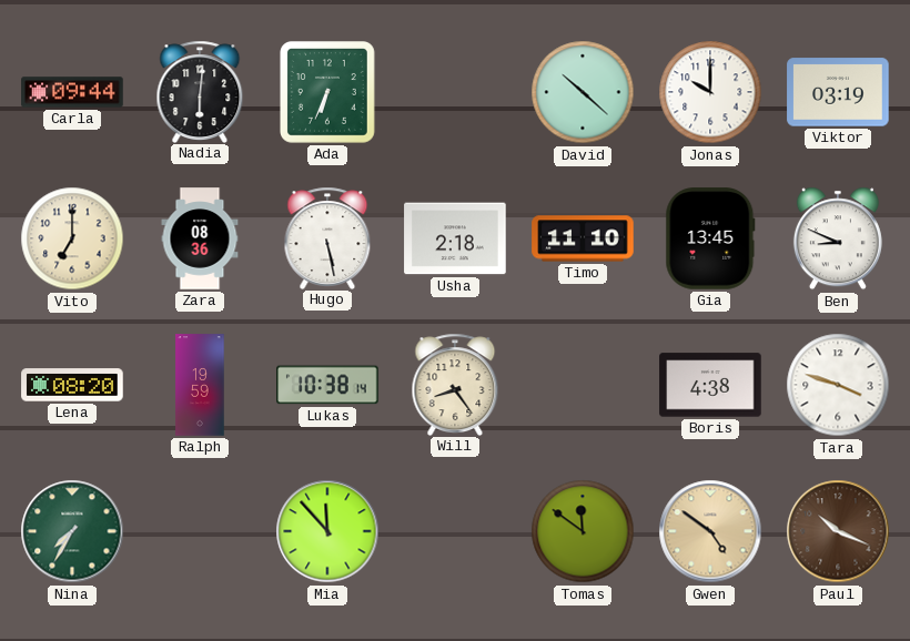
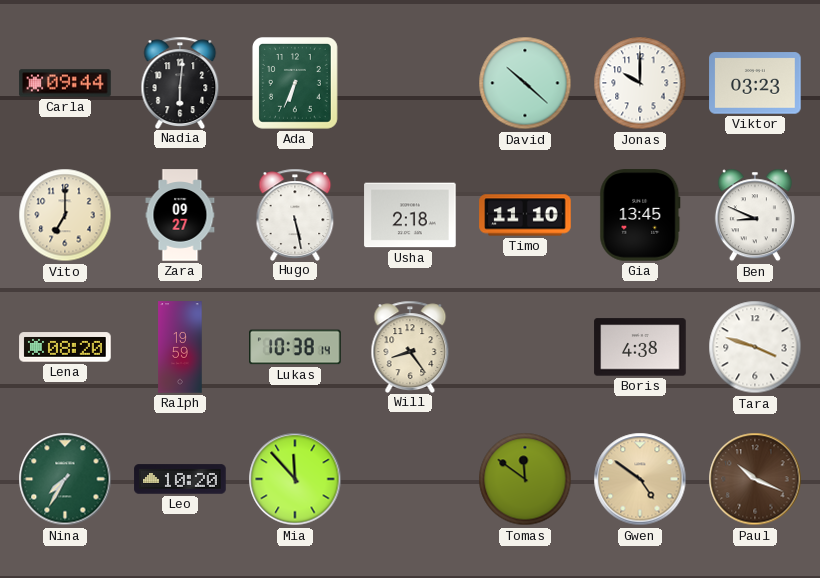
Viktor: 03:19 -> 03:23
Zara: 08:36 -> 09:27
Leo: none -> 10:20
